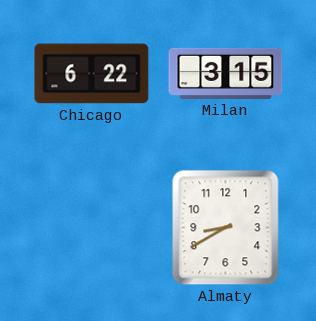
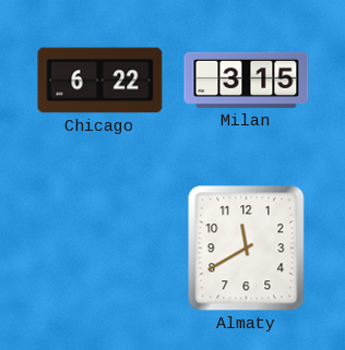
Almaty: 8:40 -> 11:40
